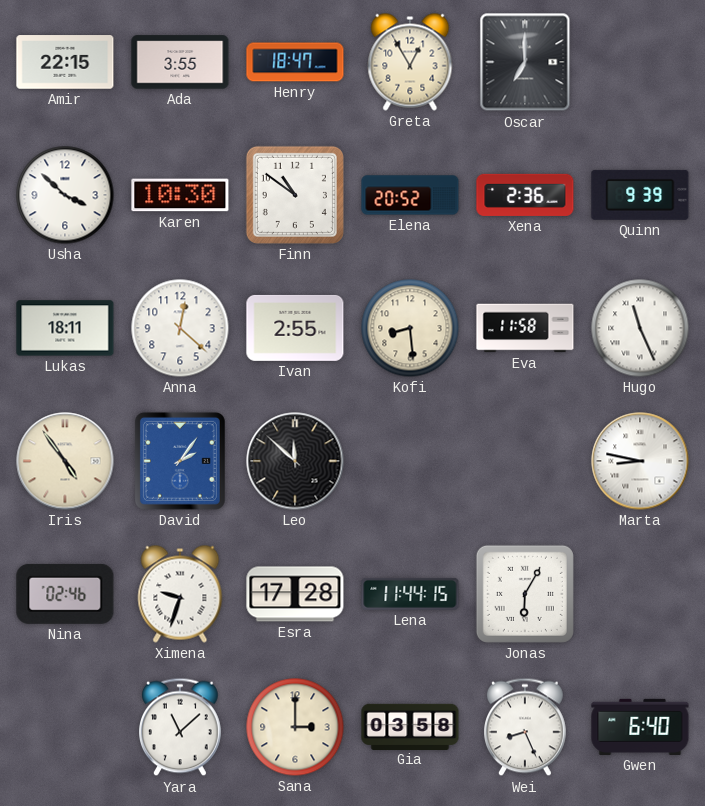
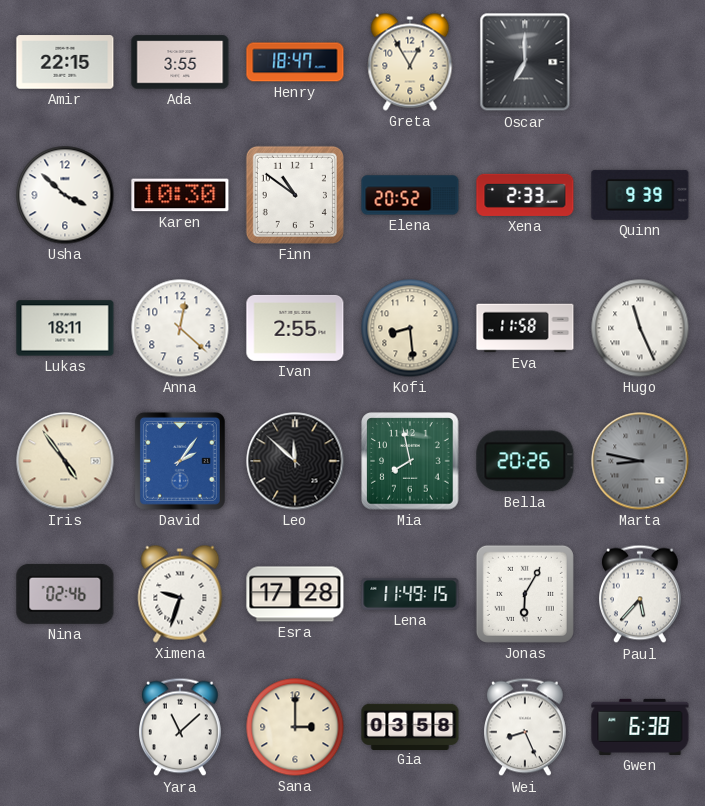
Xena: 2:36 -> 2:33
Mia: none -> 7:58
Bella: none -> 20:26
Marta dial: white -> grey
Lena: 11:44 -> 11:49
Paul: none -> 5:37
Gwen: 6:40 -> 6:38
